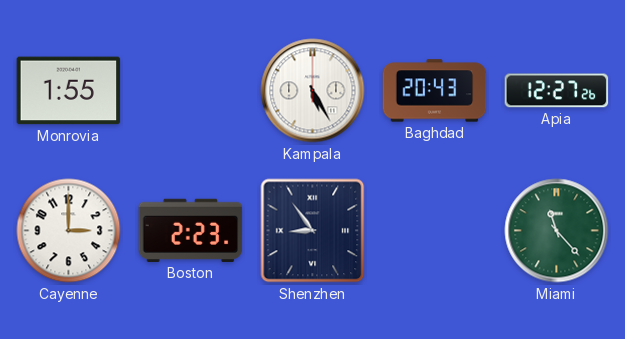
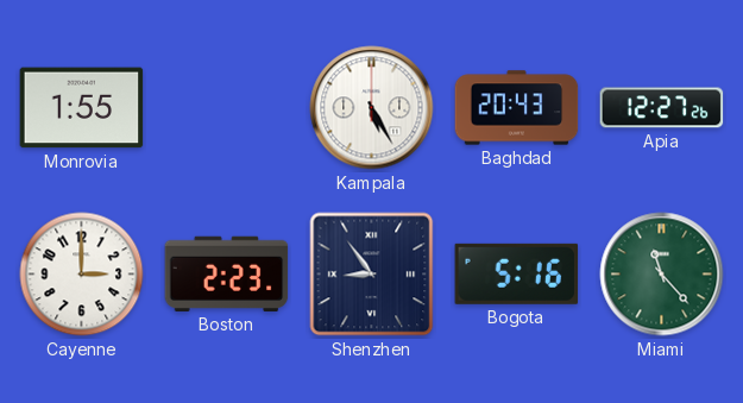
Bogota: none -> 5:16
